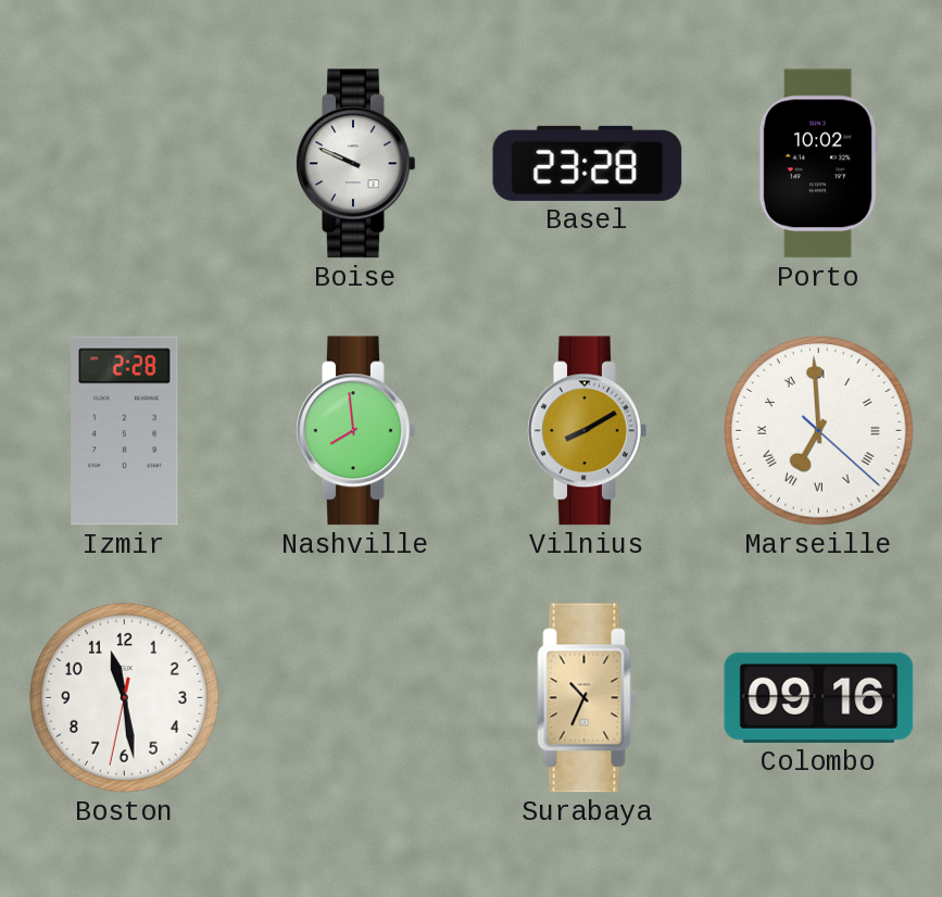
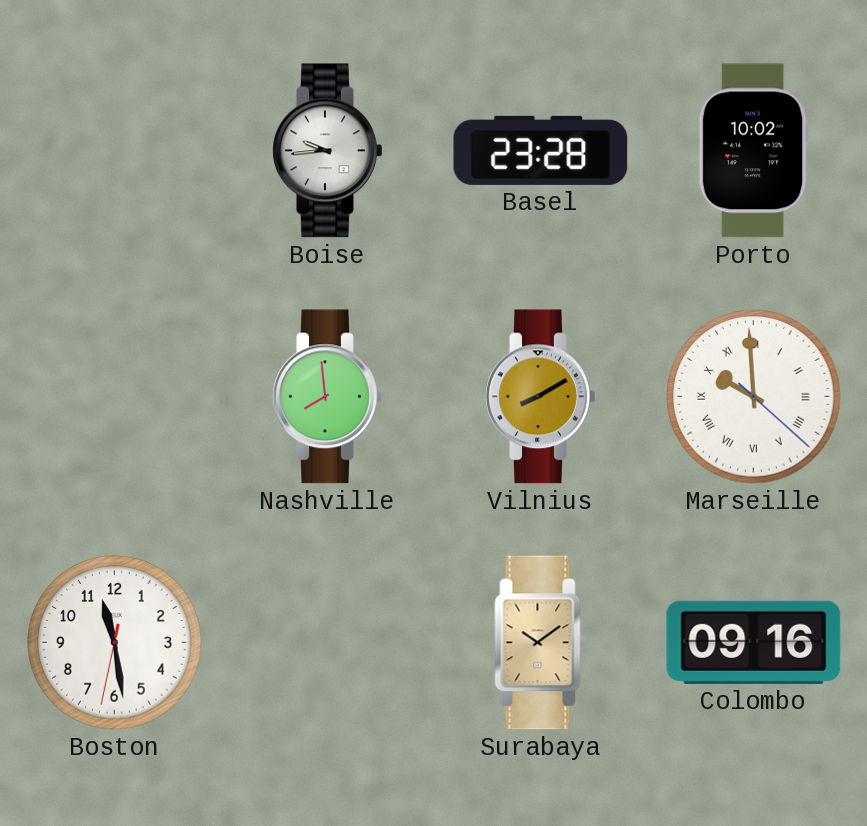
Boise: 9:49 -> 9:44
Izmir: 2:28 -> none
Marseille: 6:59 -> 9:59
Surabaya: 10:34 -> 10:09
